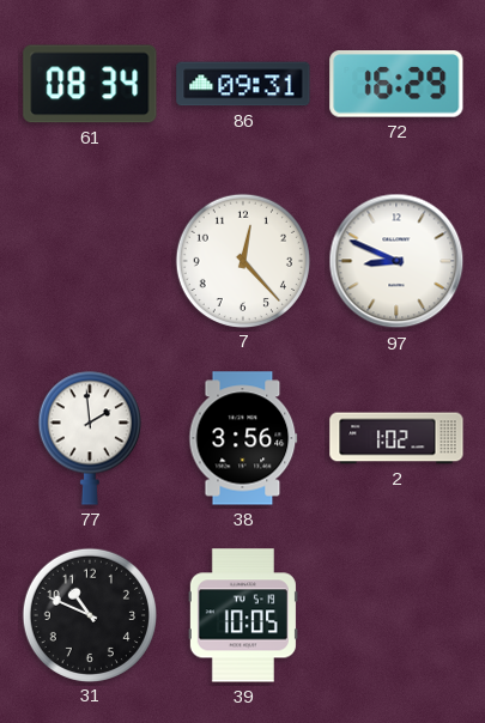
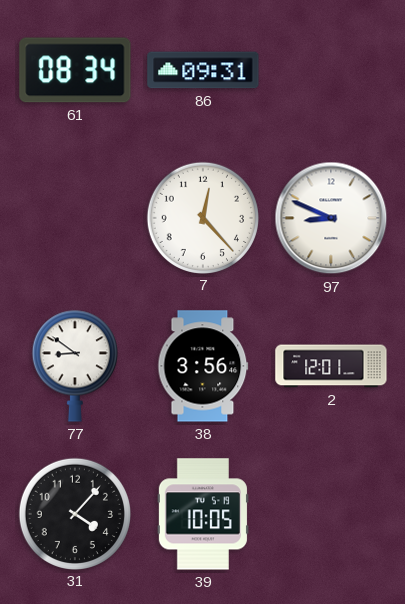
72: 16:29 -> none
77: 1:59 -> 8:51
2: 1:02 -> 12:01
31: 10:49 -> 4:07
